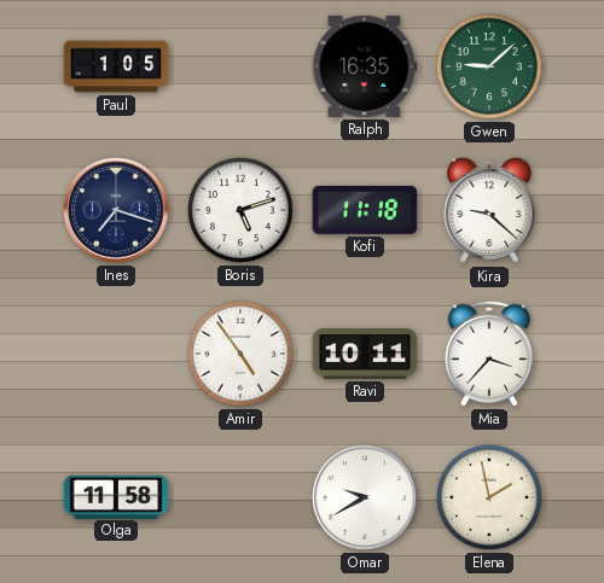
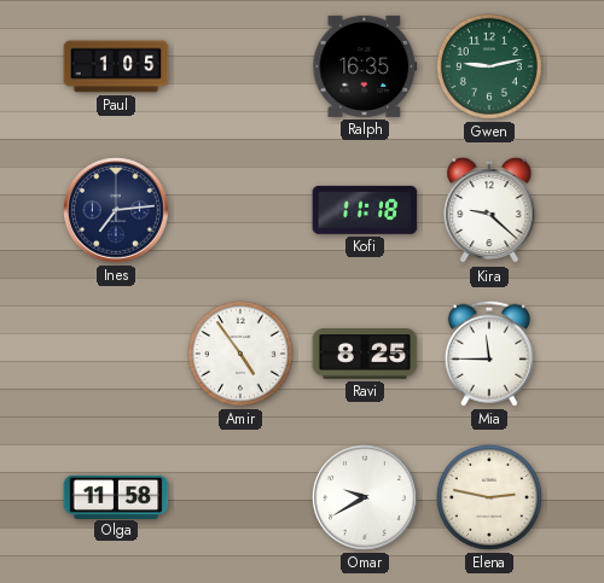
Gwen: 9:08 -> 9:13
Ines: 7:18 -> 7:14
Boris: 5:12 -> none
Ravi: 10:11 -> 8:25
Mia: 3:37 -> 11:45
Elena: 1:58 -> 2:47
